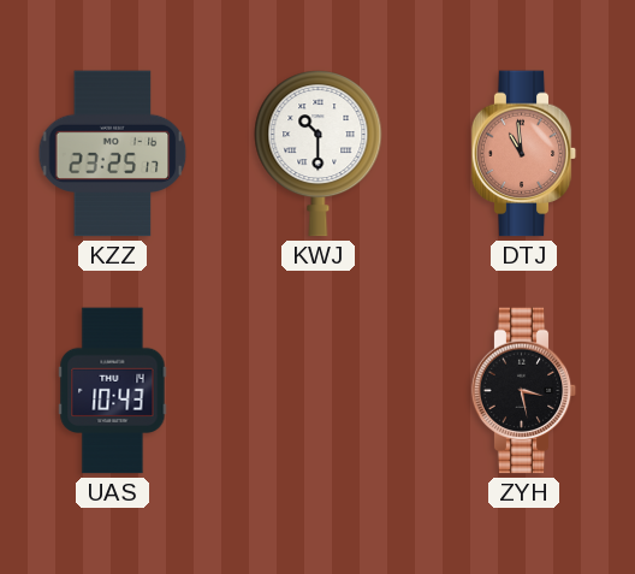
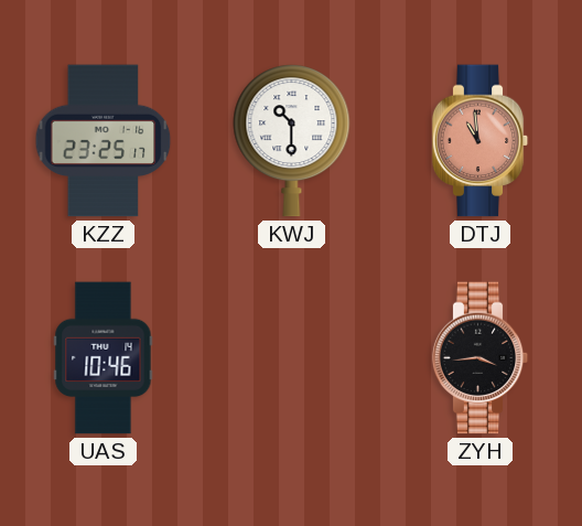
UAS: 10:43 -> 10:46
ZYH: 3:28 -> 3:44
